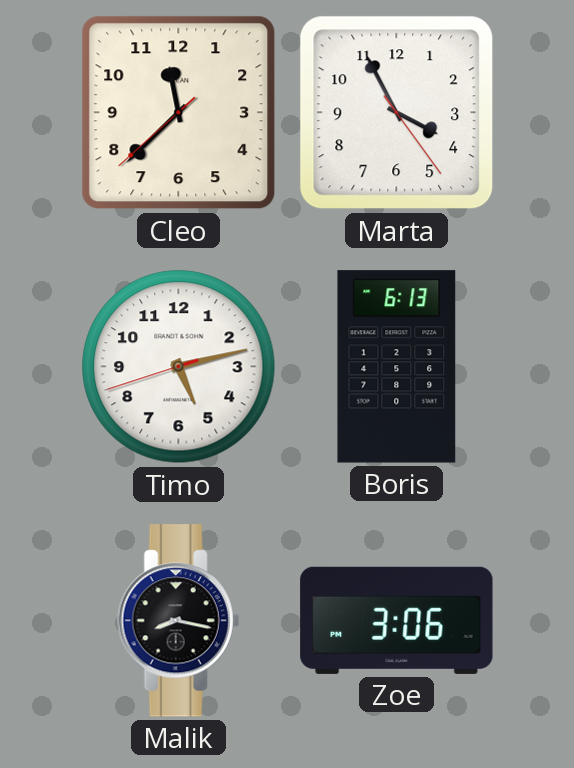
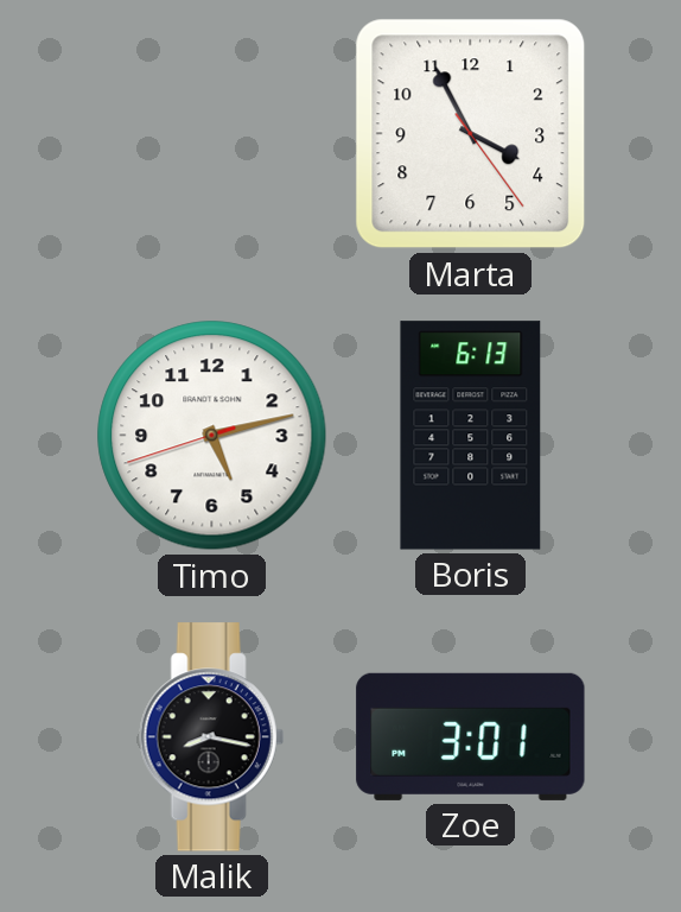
Cleo: 11:37 -> none
Zoe: 3:06 -> 3:01
